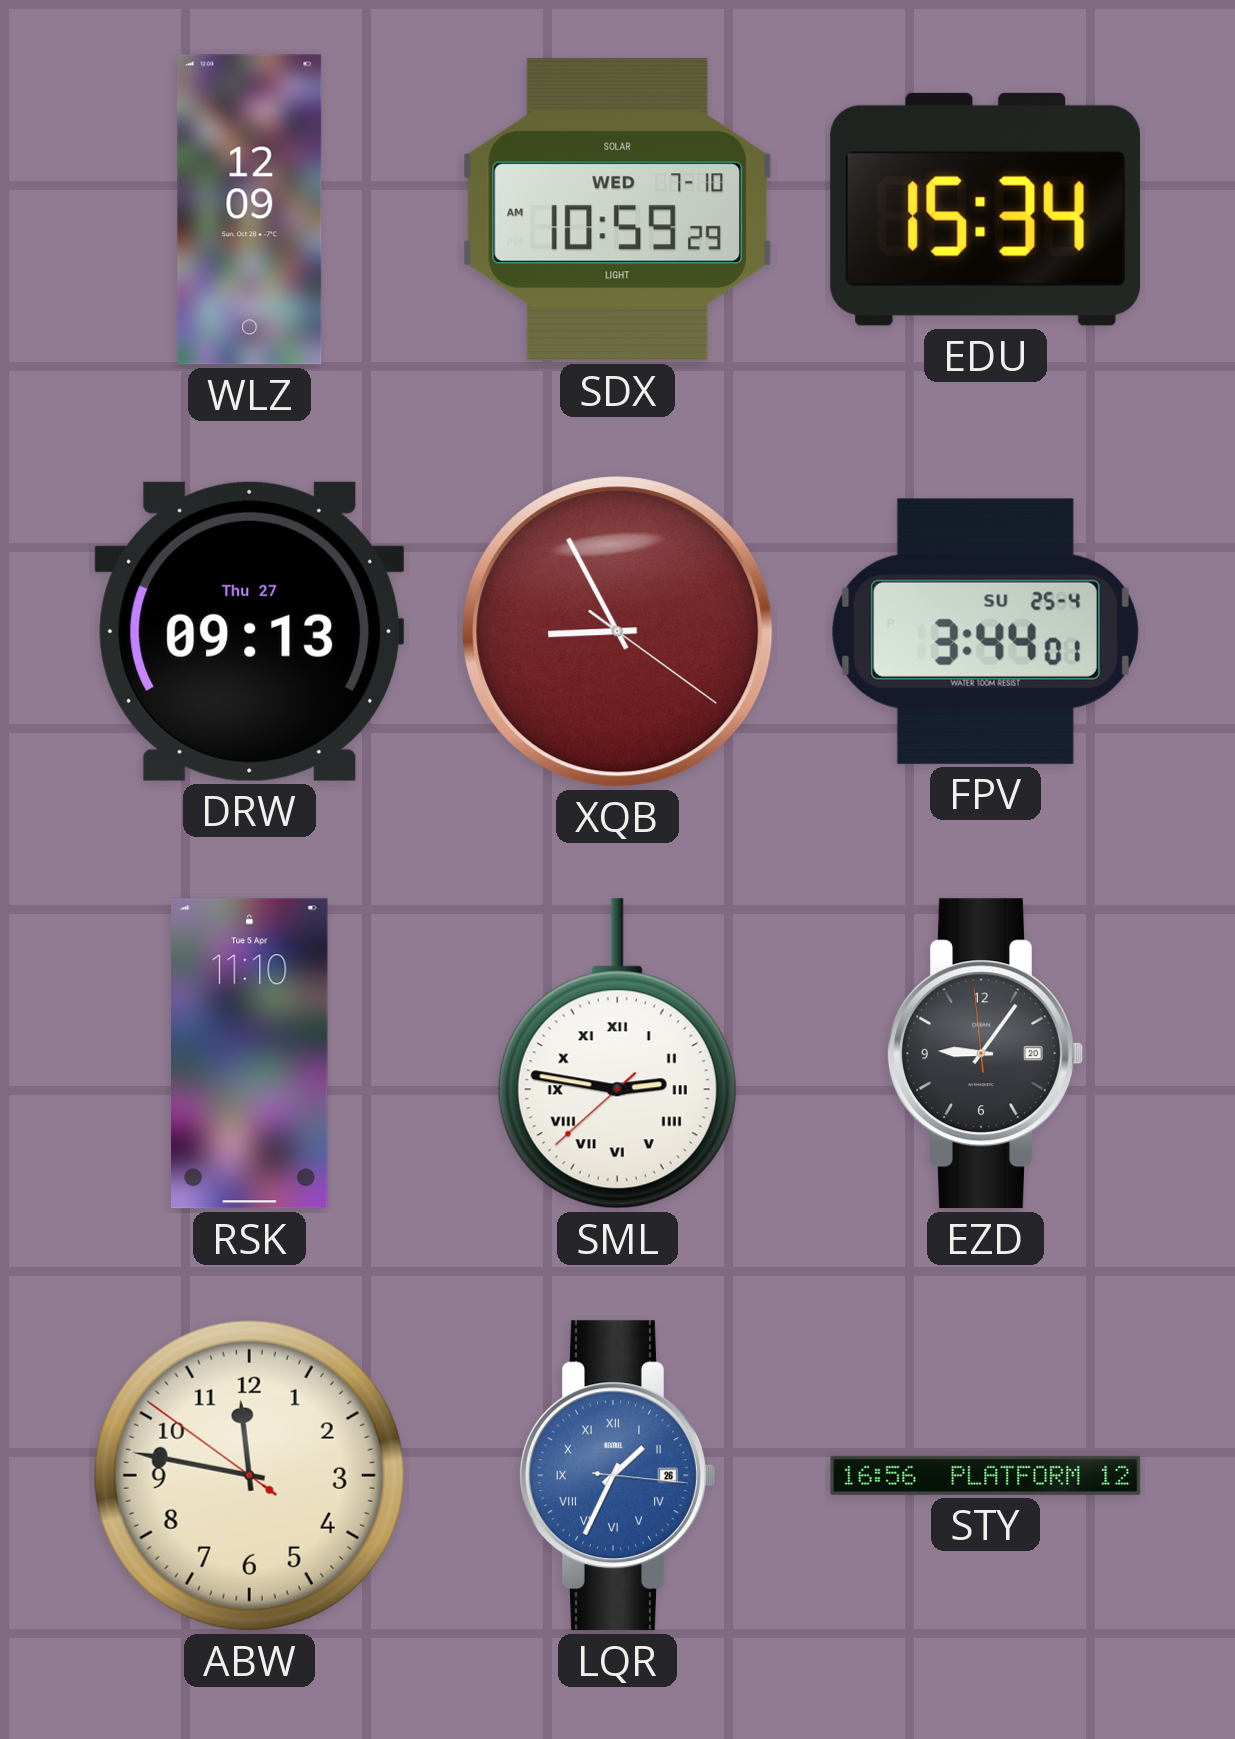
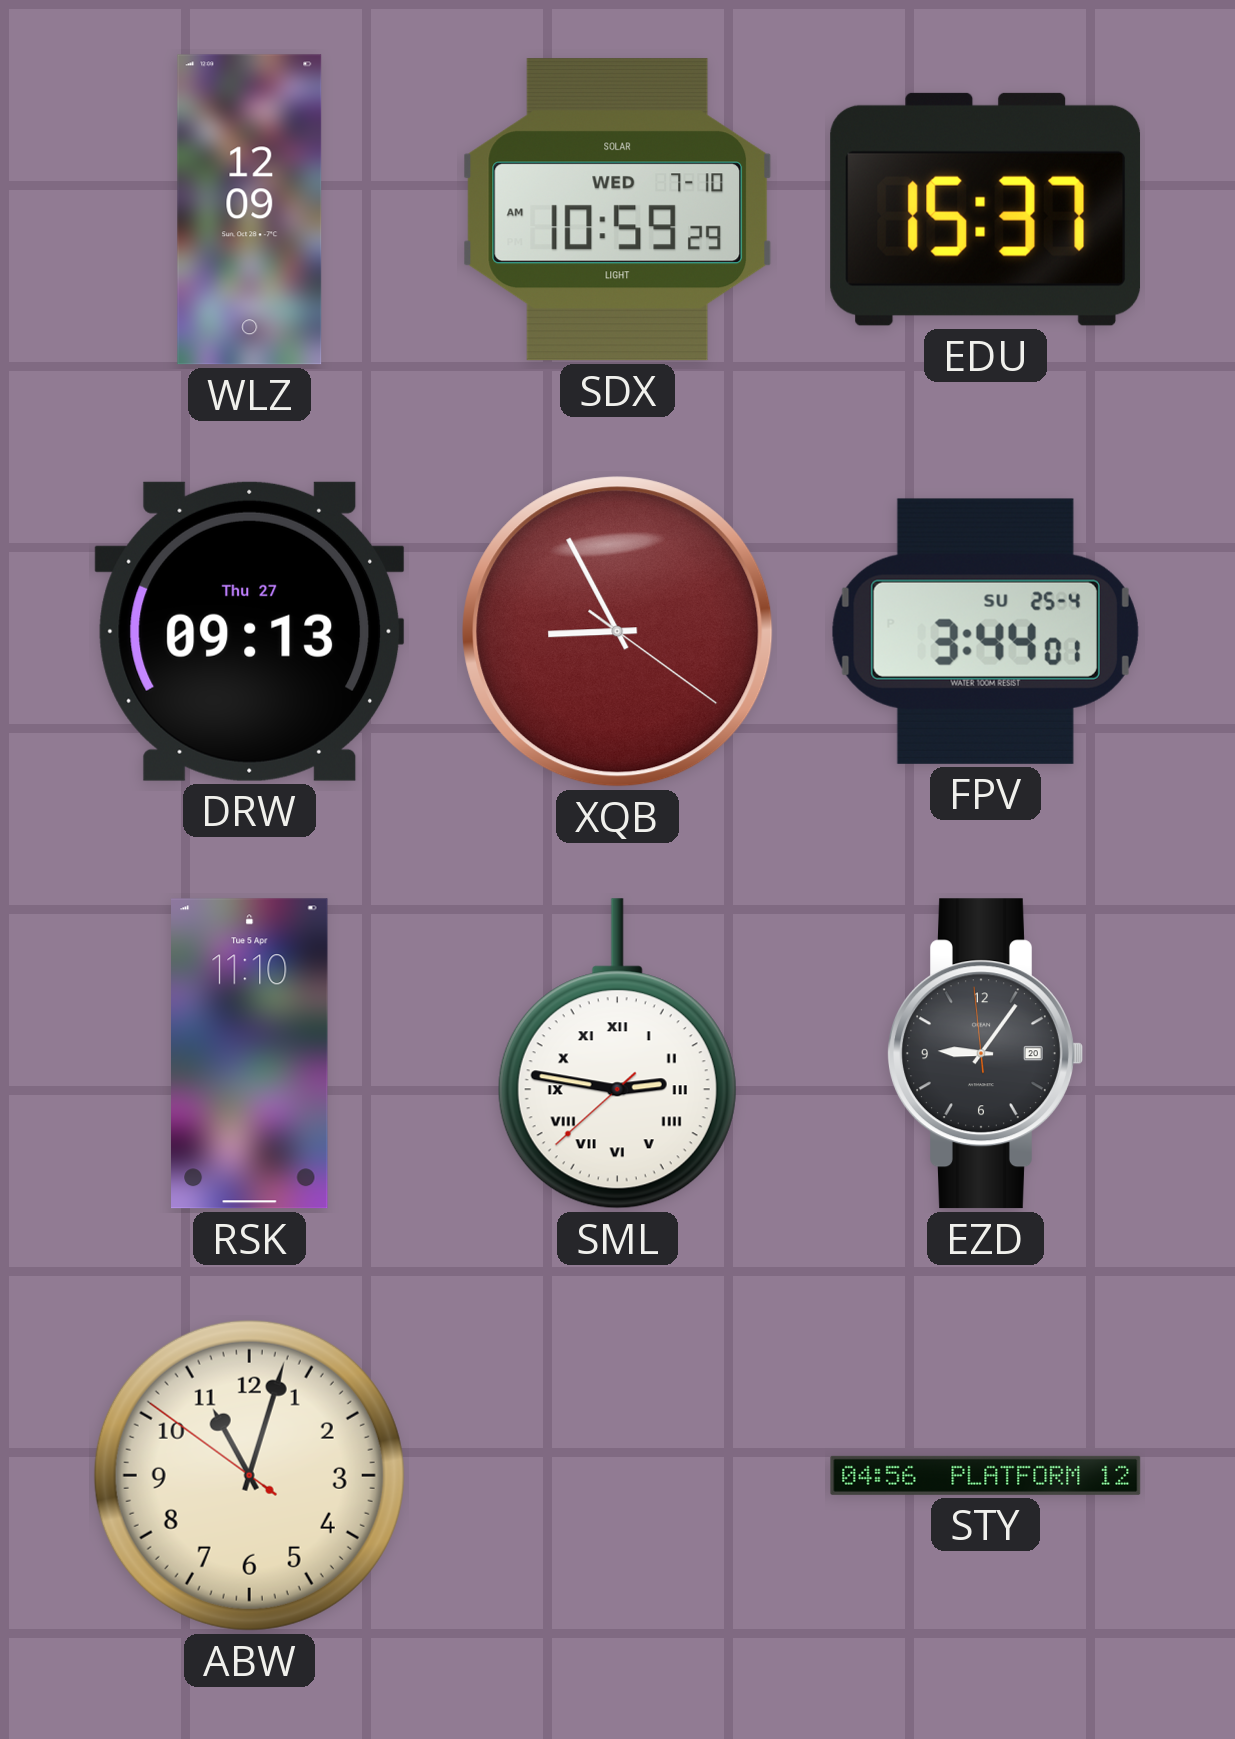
EDU: 15:34 -> 15:37
ABW: 11:46 -> 11:02
LQR: 1:34 -> none
STY: 16:56 -> 04:56
